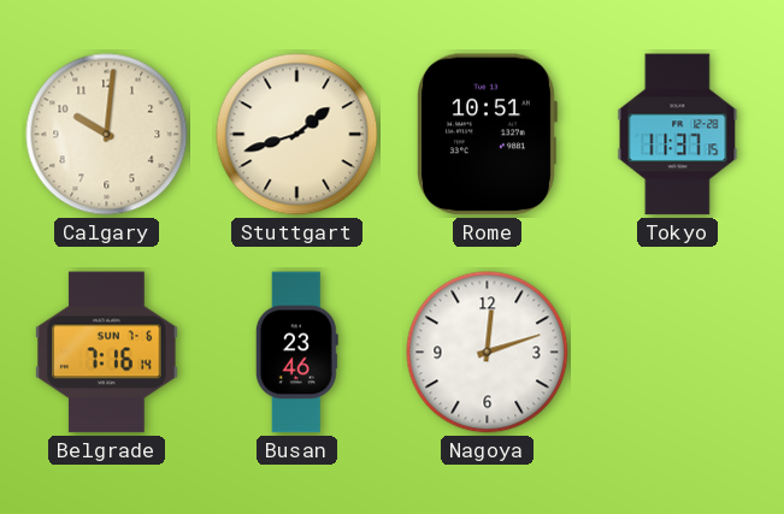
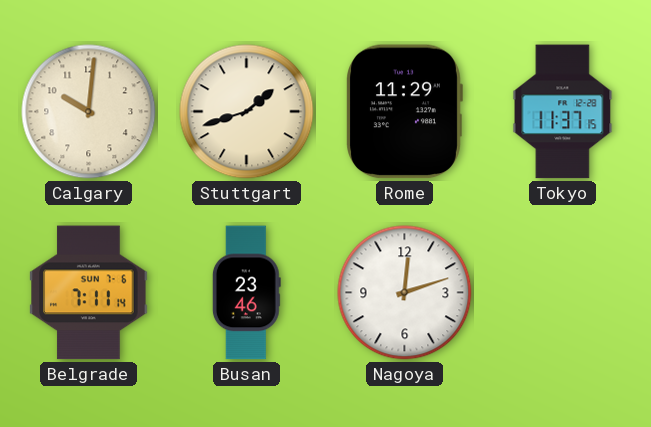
Rome: 10:51 -> 11:29
Belgrade: 7:16 -> 7:11
